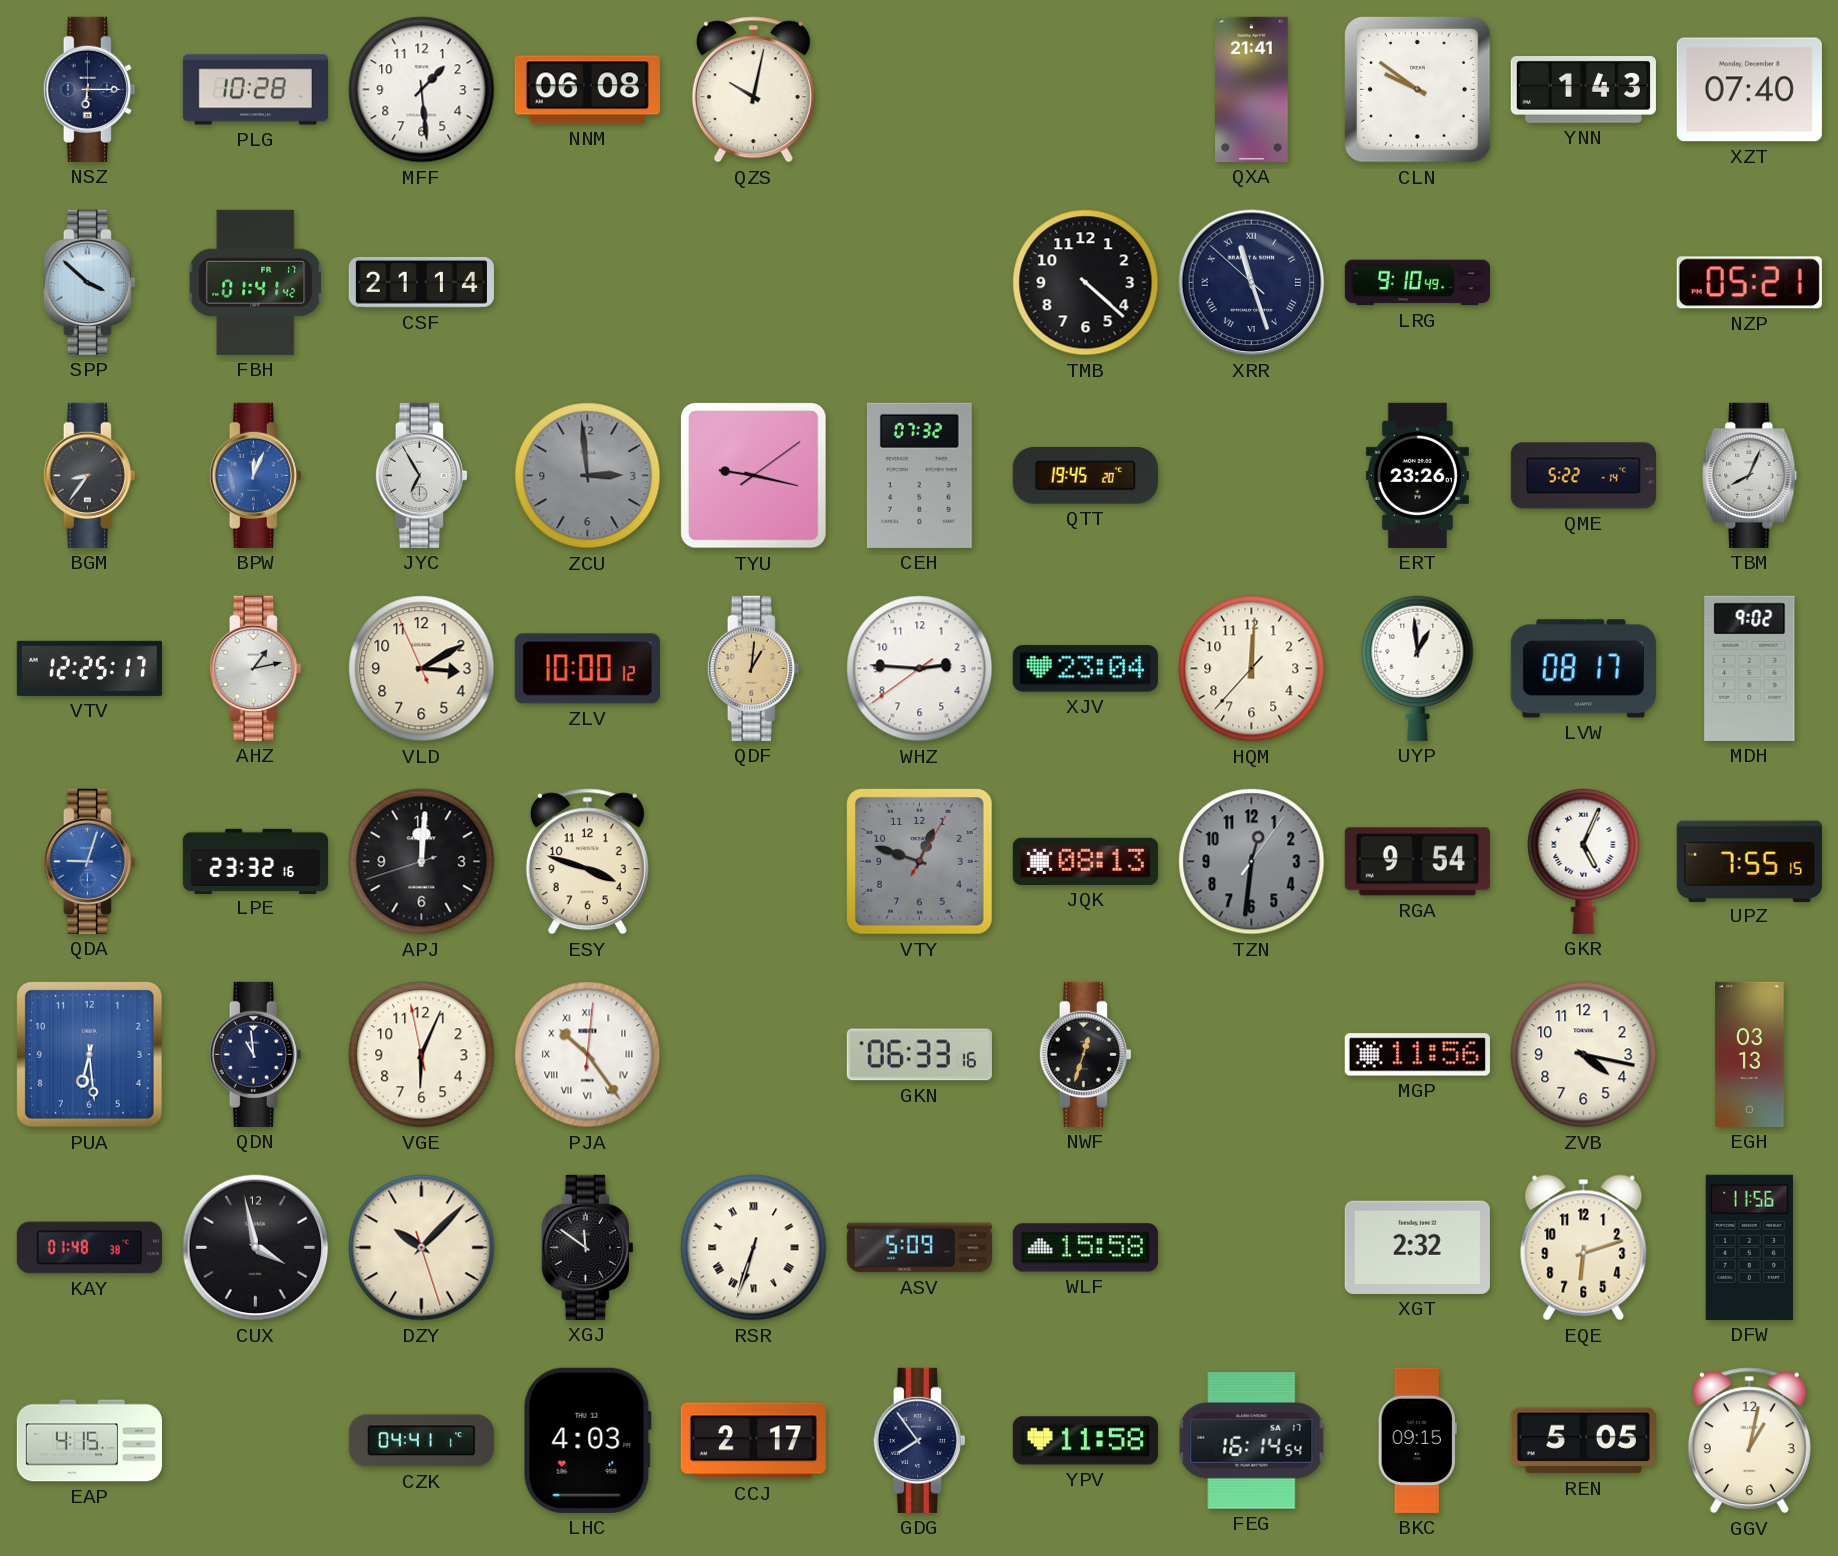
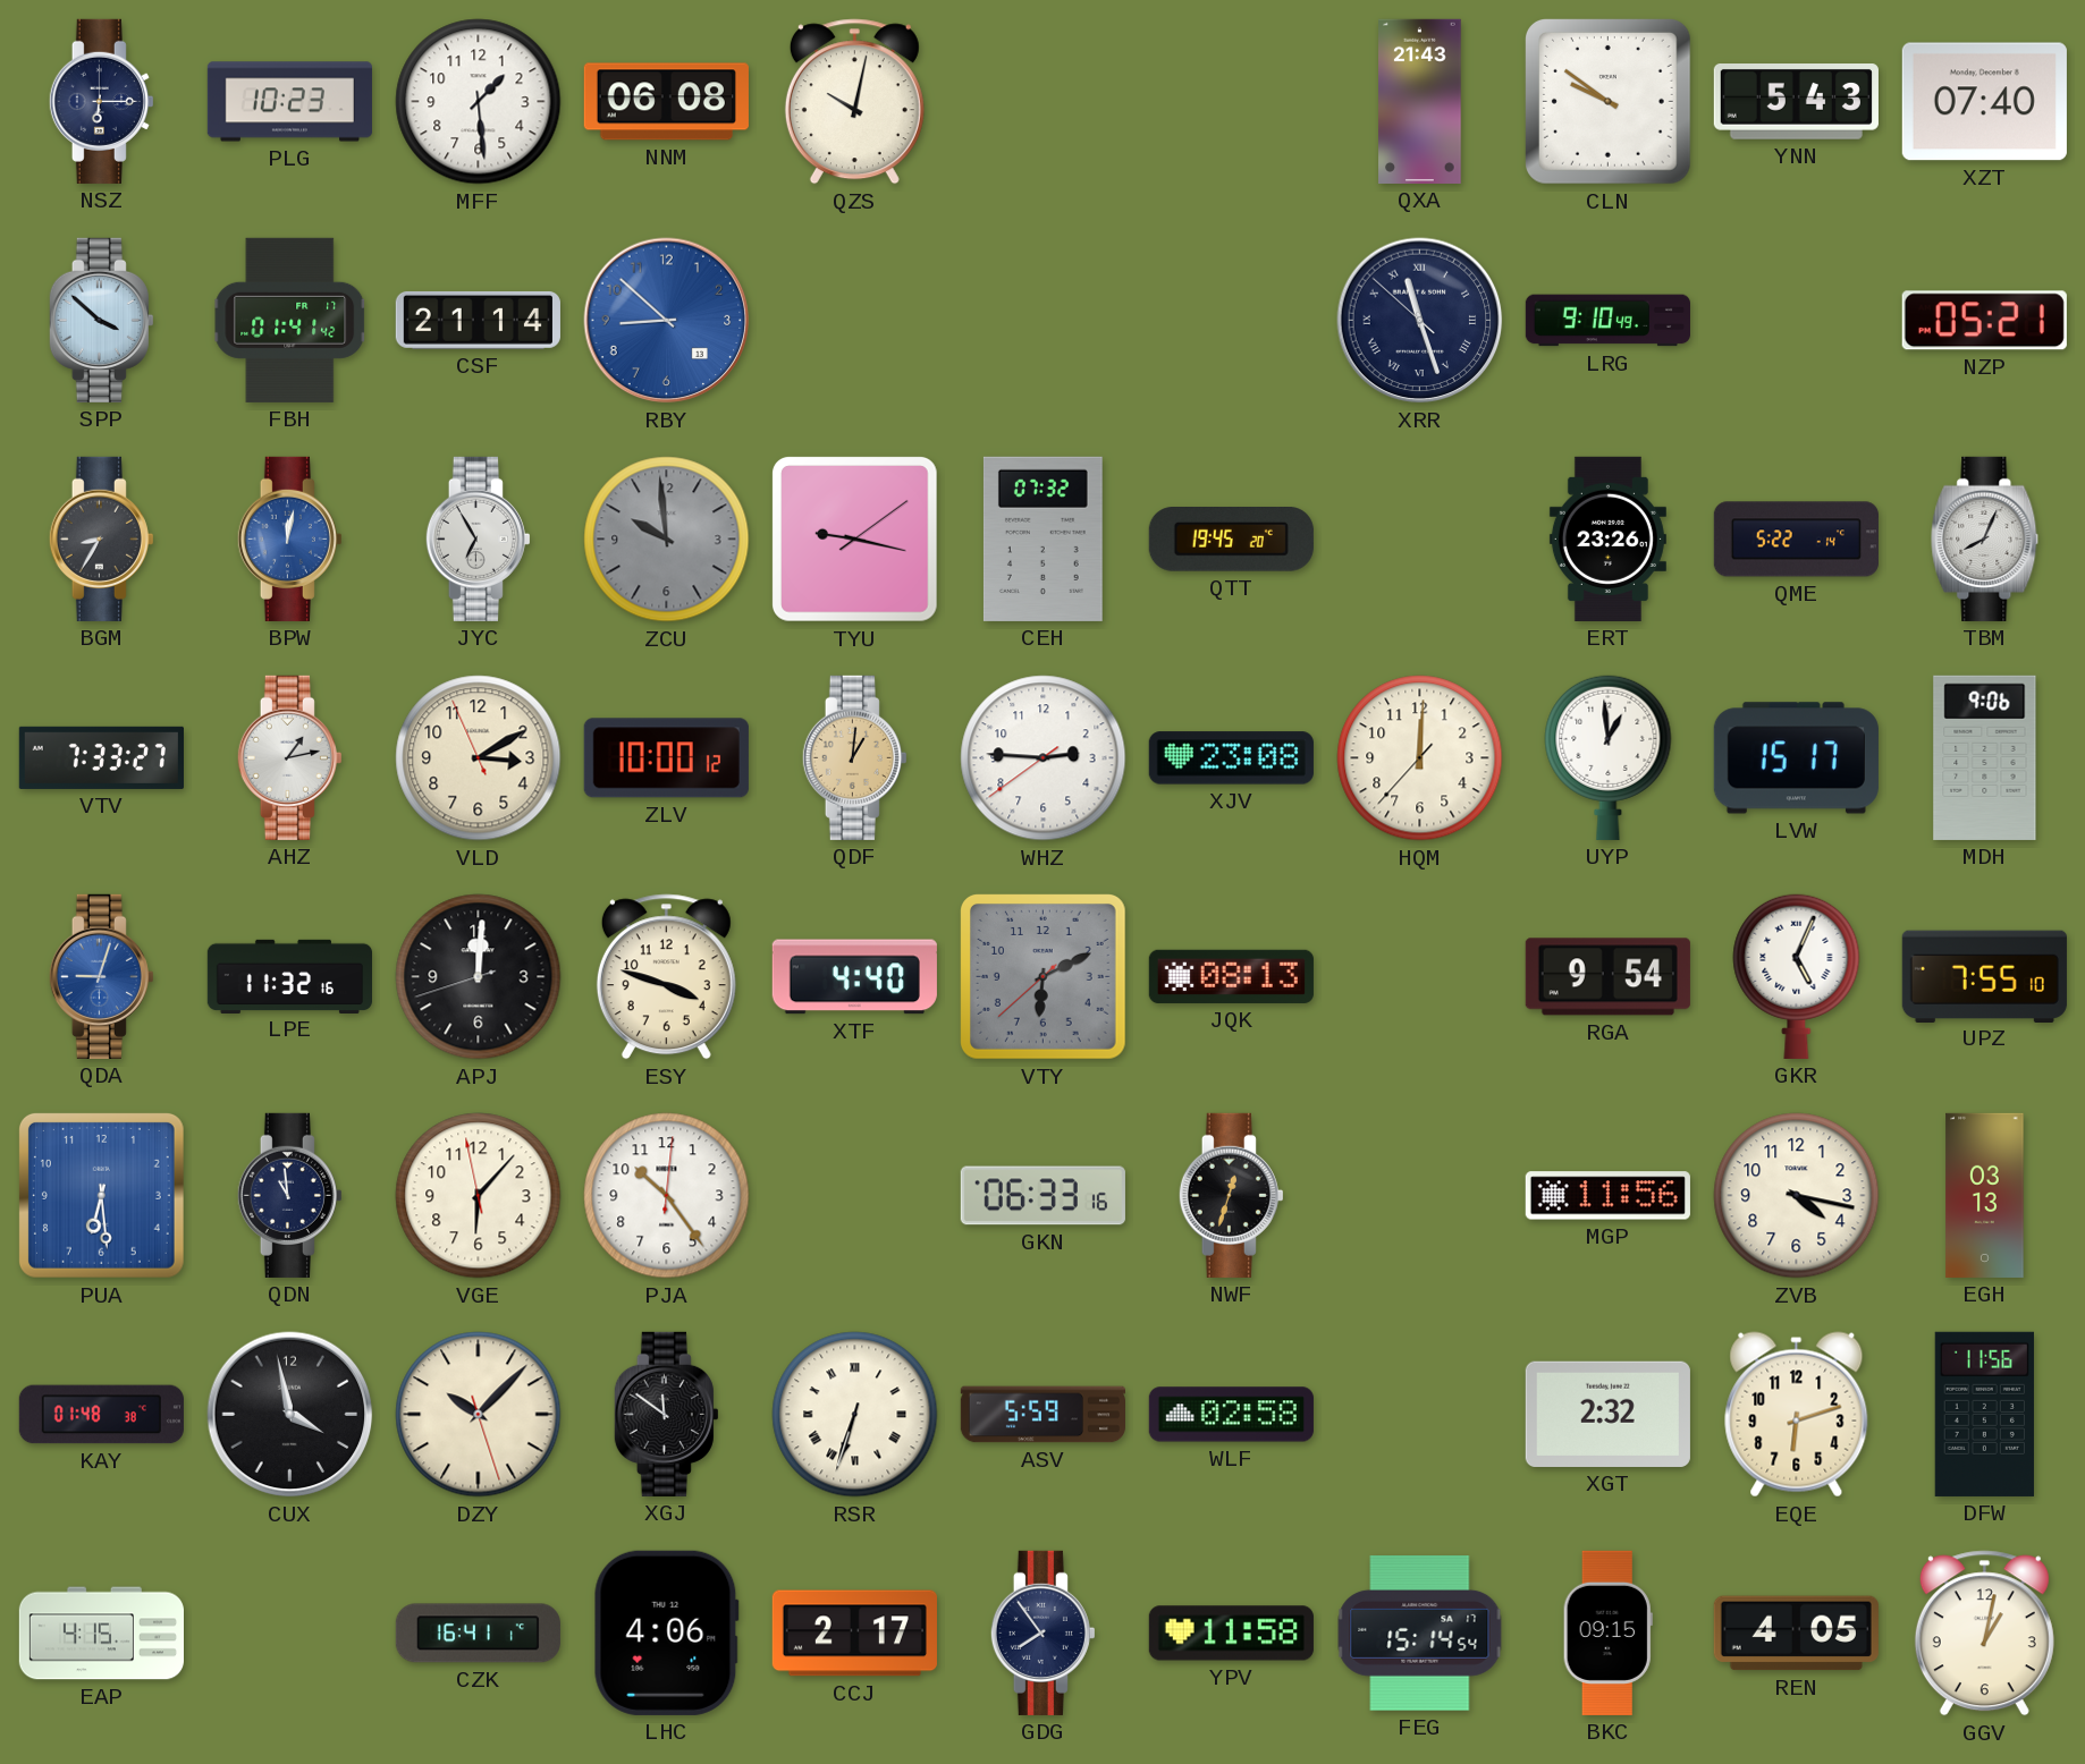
PLG: 10:28 -> 10:23
QXA: 21:41 -> 21:43
YNN: 1:43 -> 5:43
RBY: none -> 8:52
TMB: 4:22 -> none
BGM: 8:36 -> 8:35
BPW: 12:04 -> 12:02
ZCU: 2:59 -> 9:59
VTV: 12:25 -> 7:33
XJV: 23:04 -> 23:08
LVW: 08:17 -> 15:17
MDH: 9:02 -> 9:06
LPE: 23:32 -> 11:32
XTF: none -> 4:40
VTY: 12:48 -> 6:10
TZN: 12:31 -> none
UPZ: 7:55:15 -> 7:55:10
VGE: 6:03 -> 6:06
PJA numerals: Roman -> Arabic
ASV: 5:09 -> 5:59
WLF: 15:58 -> 02:58
CZK: 04:41 -> 16:41
LHC: 4:03 -> 4:06
FEG: 16:14 -> 15:14
REN: 5:05 -> 4:05
